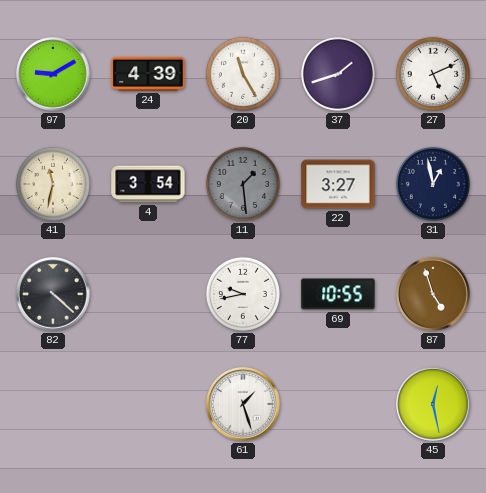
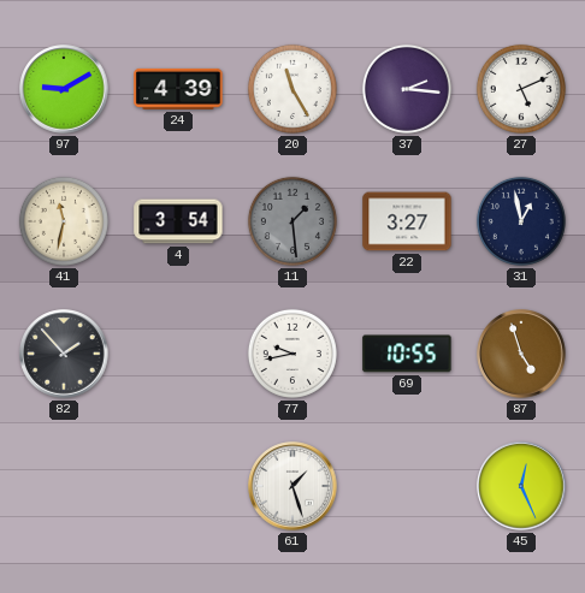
37: 1:42 -> 2:16
82: 4:22 -> 1:53
45: 12:28 -> 12:26
